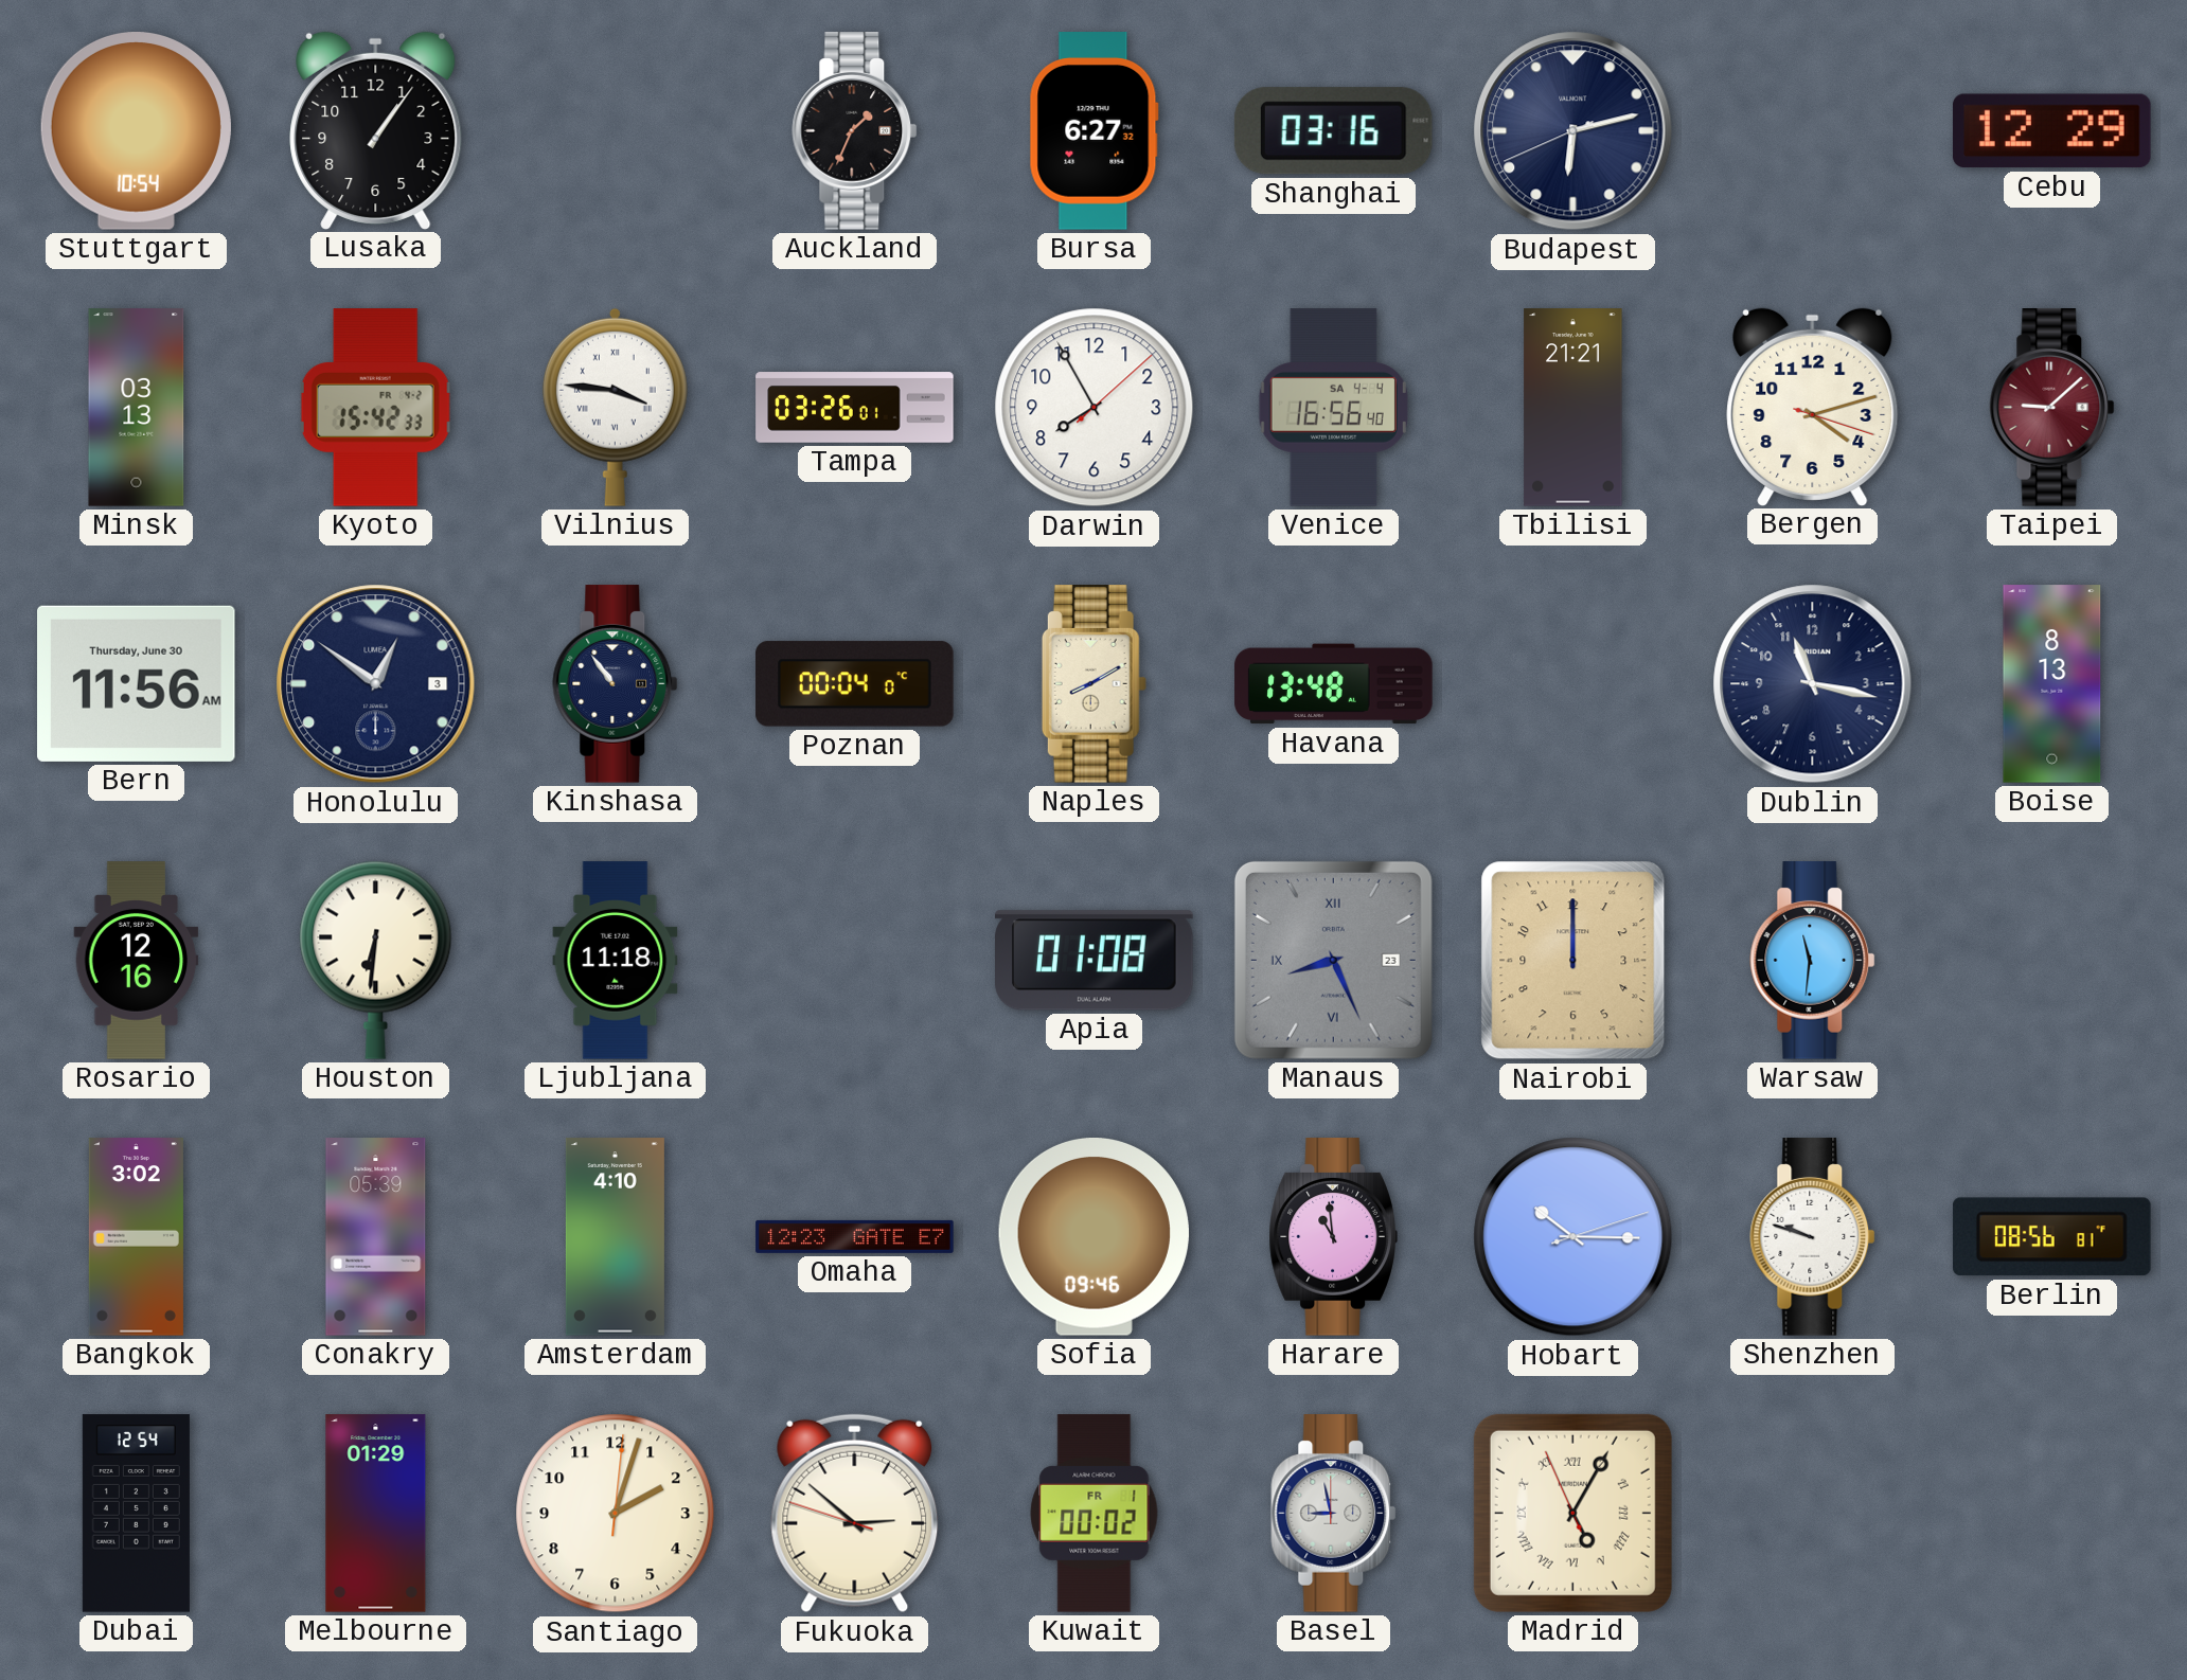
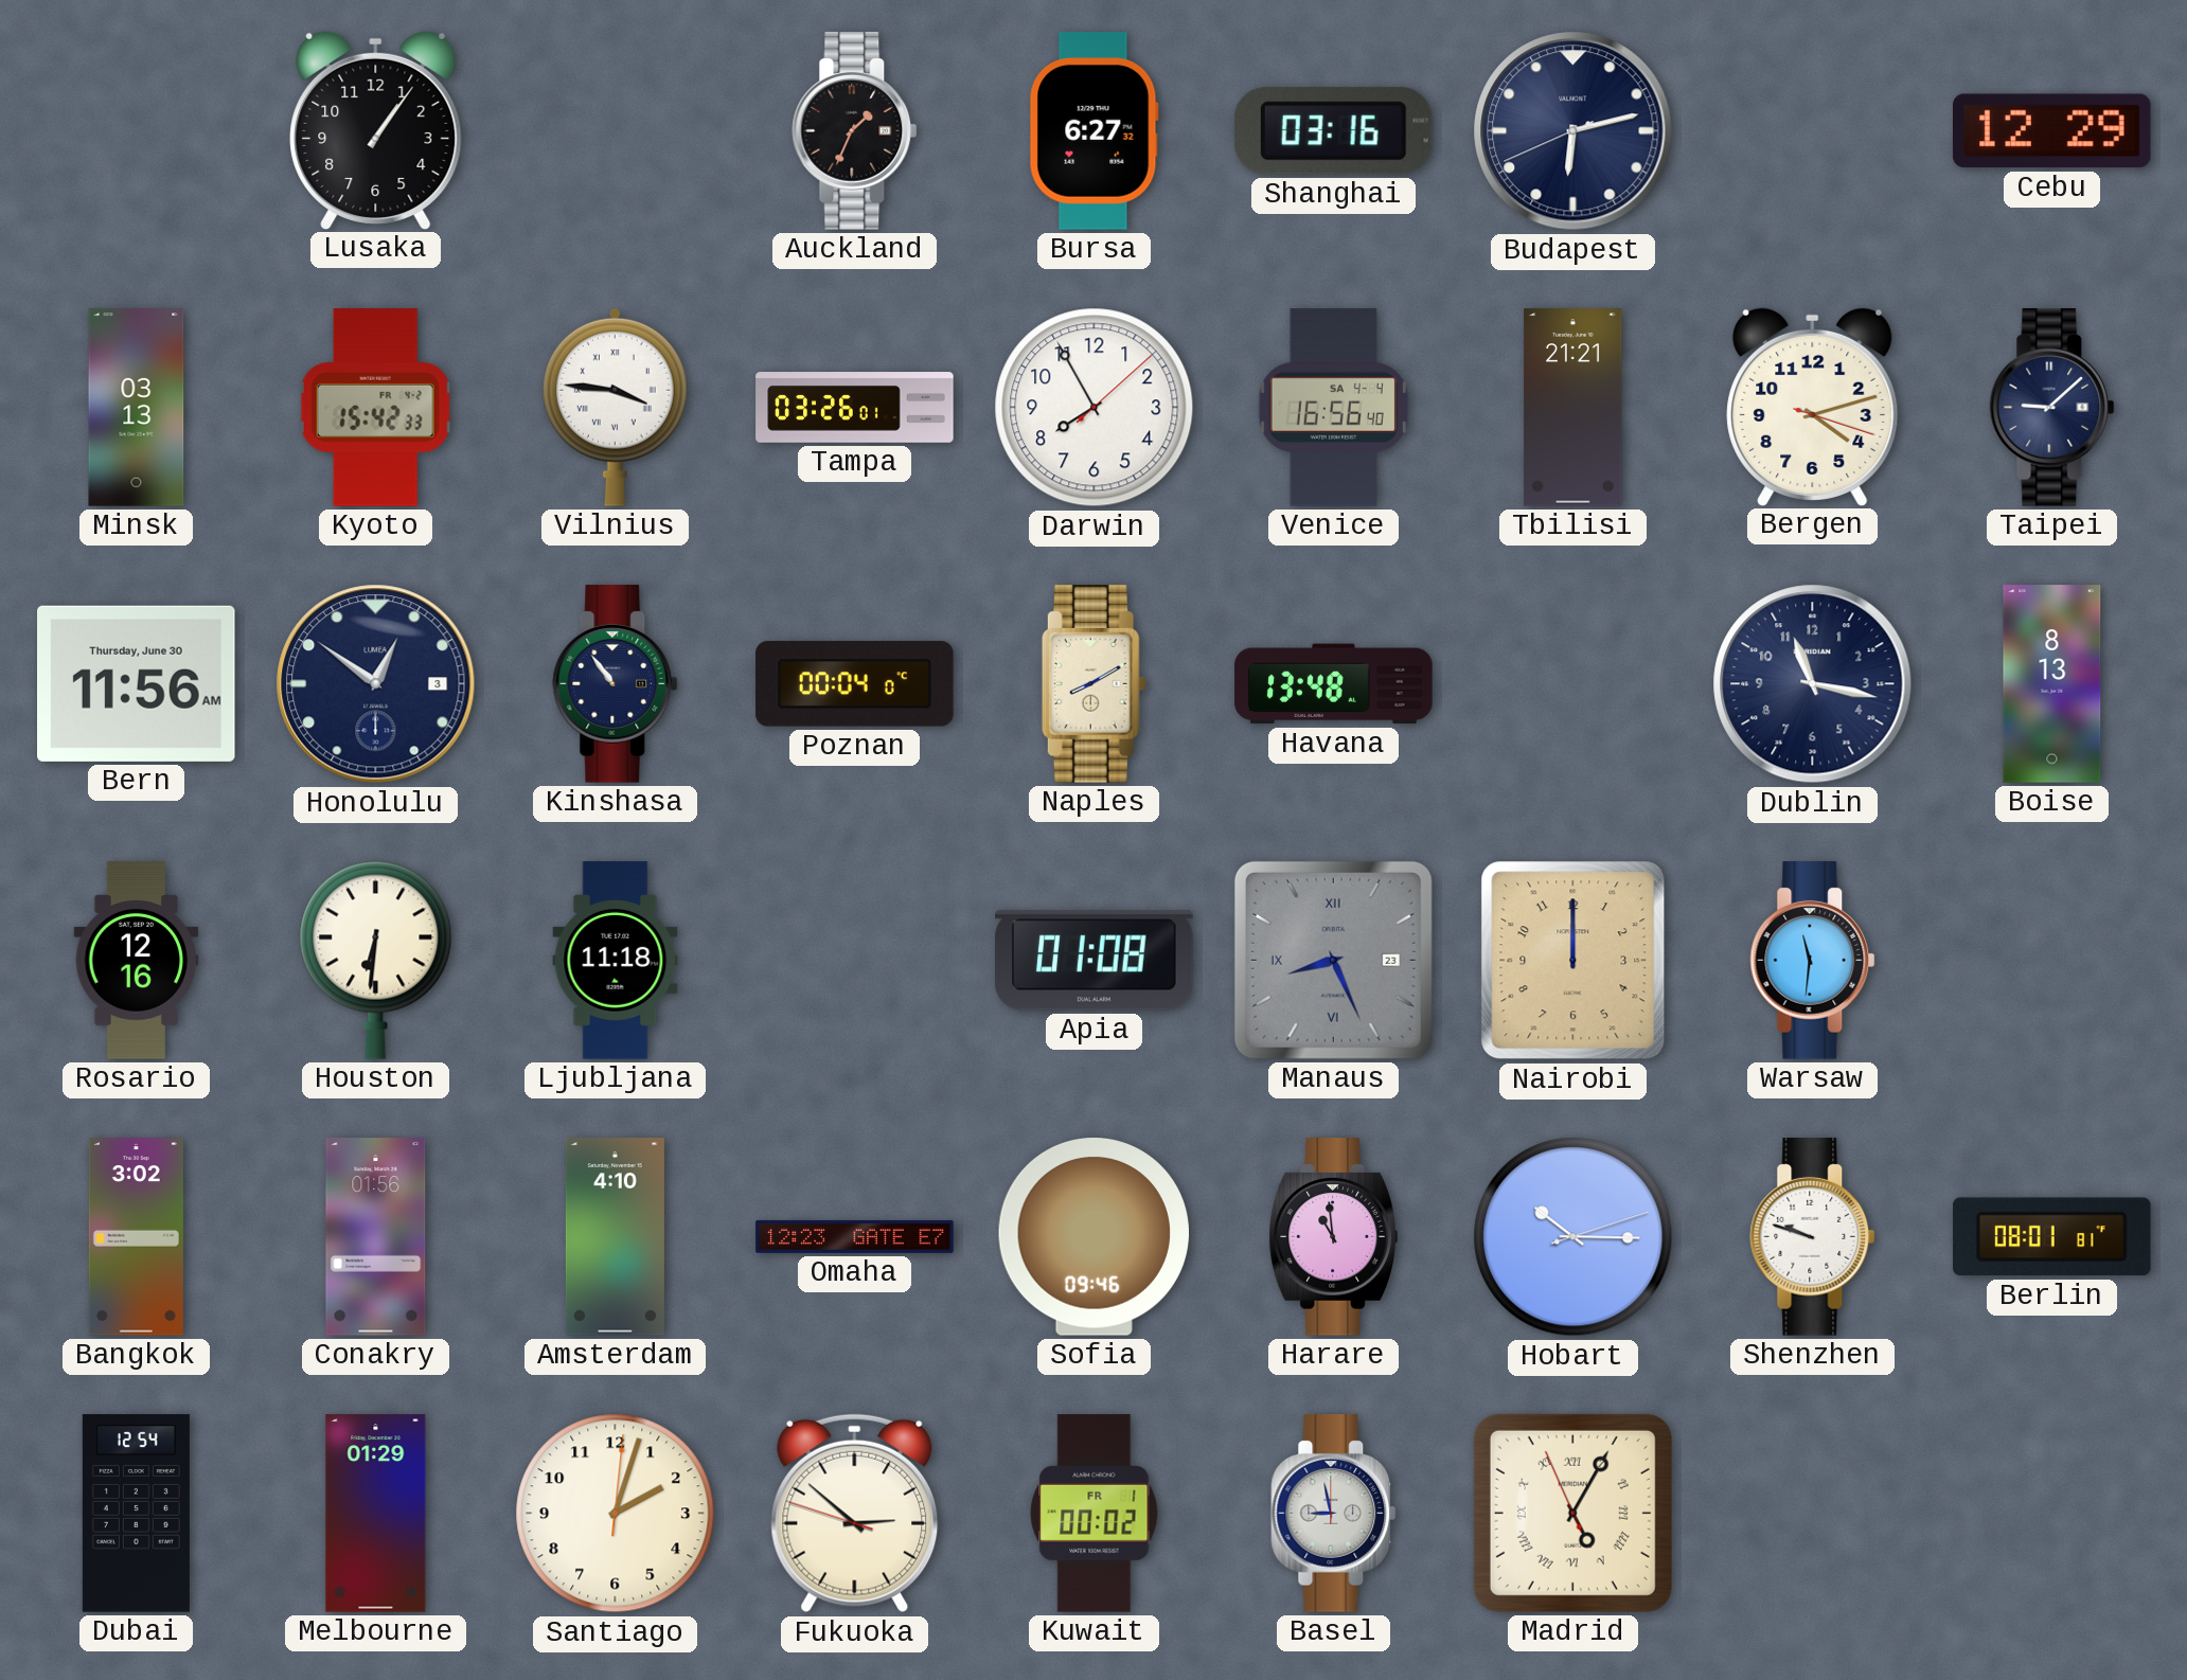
Stuttgart: 10:54 -> none
Taipei dial: burgundy -> navy
Conakry: 05:39 -> 01:56
Berlin: 08:56 -> 08:01
